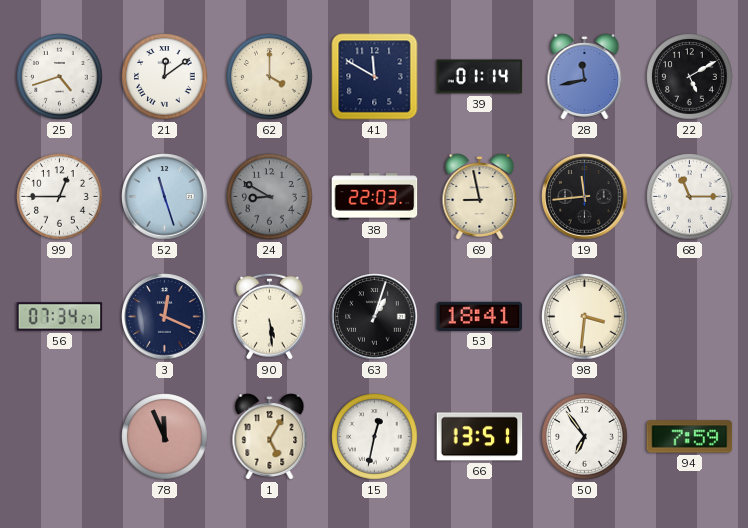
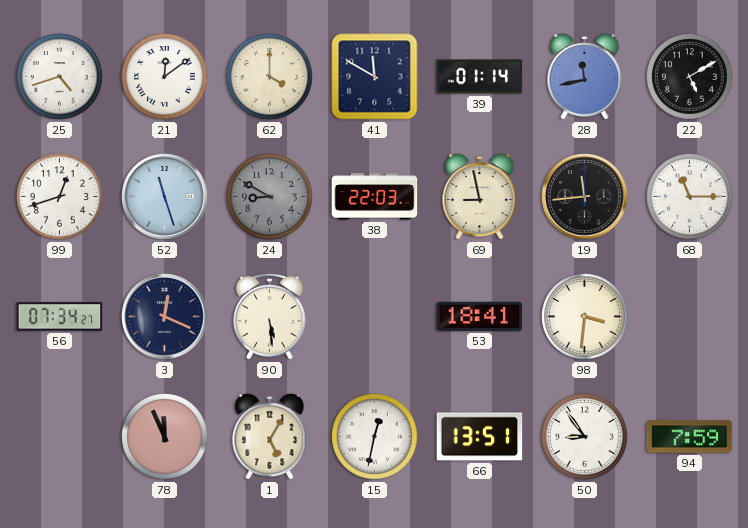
99: 12:45 -> 12:42
63: 1:03 -> none
50: 6:54 -> 8:54
